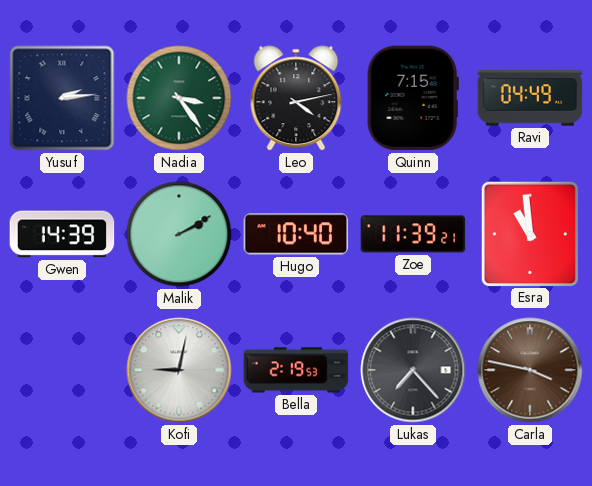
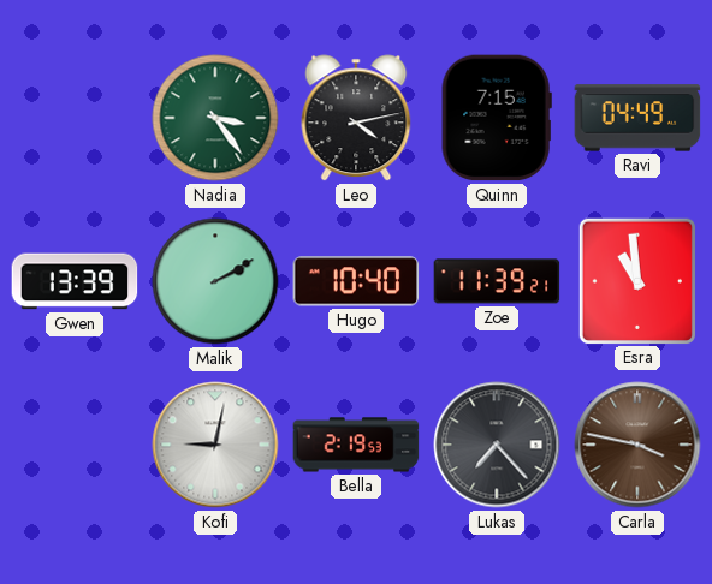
Yusuf: 2:14 -> none
Gwen: 14:39 -> 13:39
